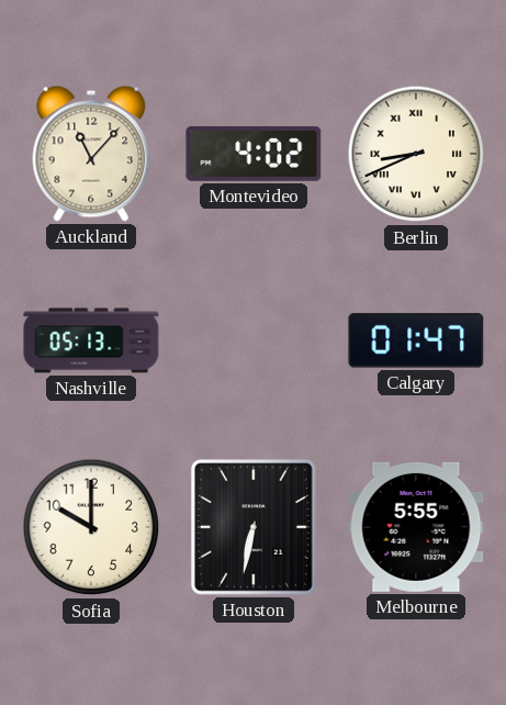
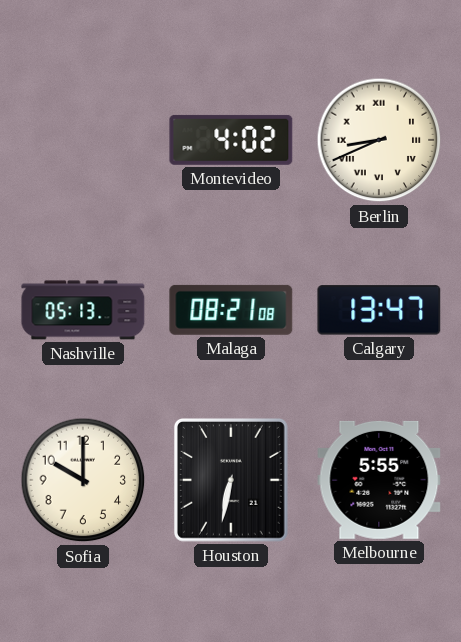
Auckland: 11:07 -> none
Malaga: none -> 08:21
Calgary: 01:47 -> 13:47
